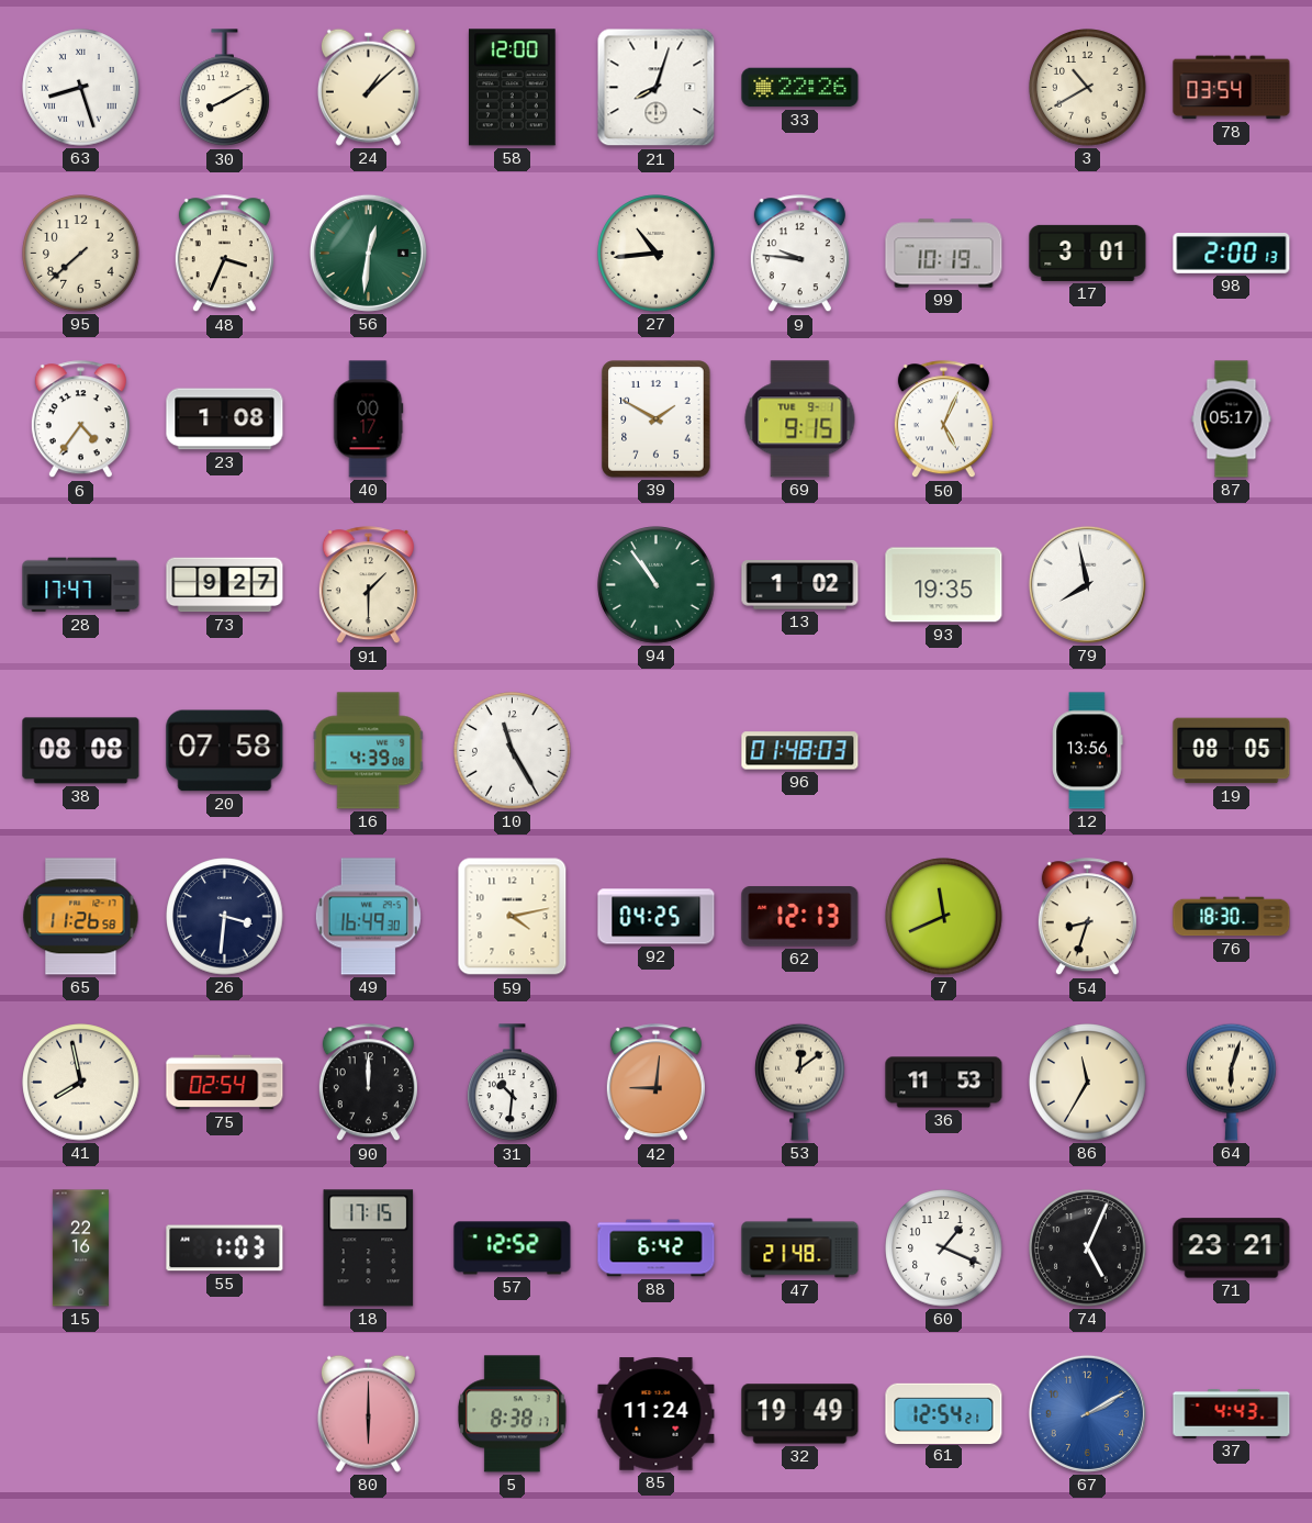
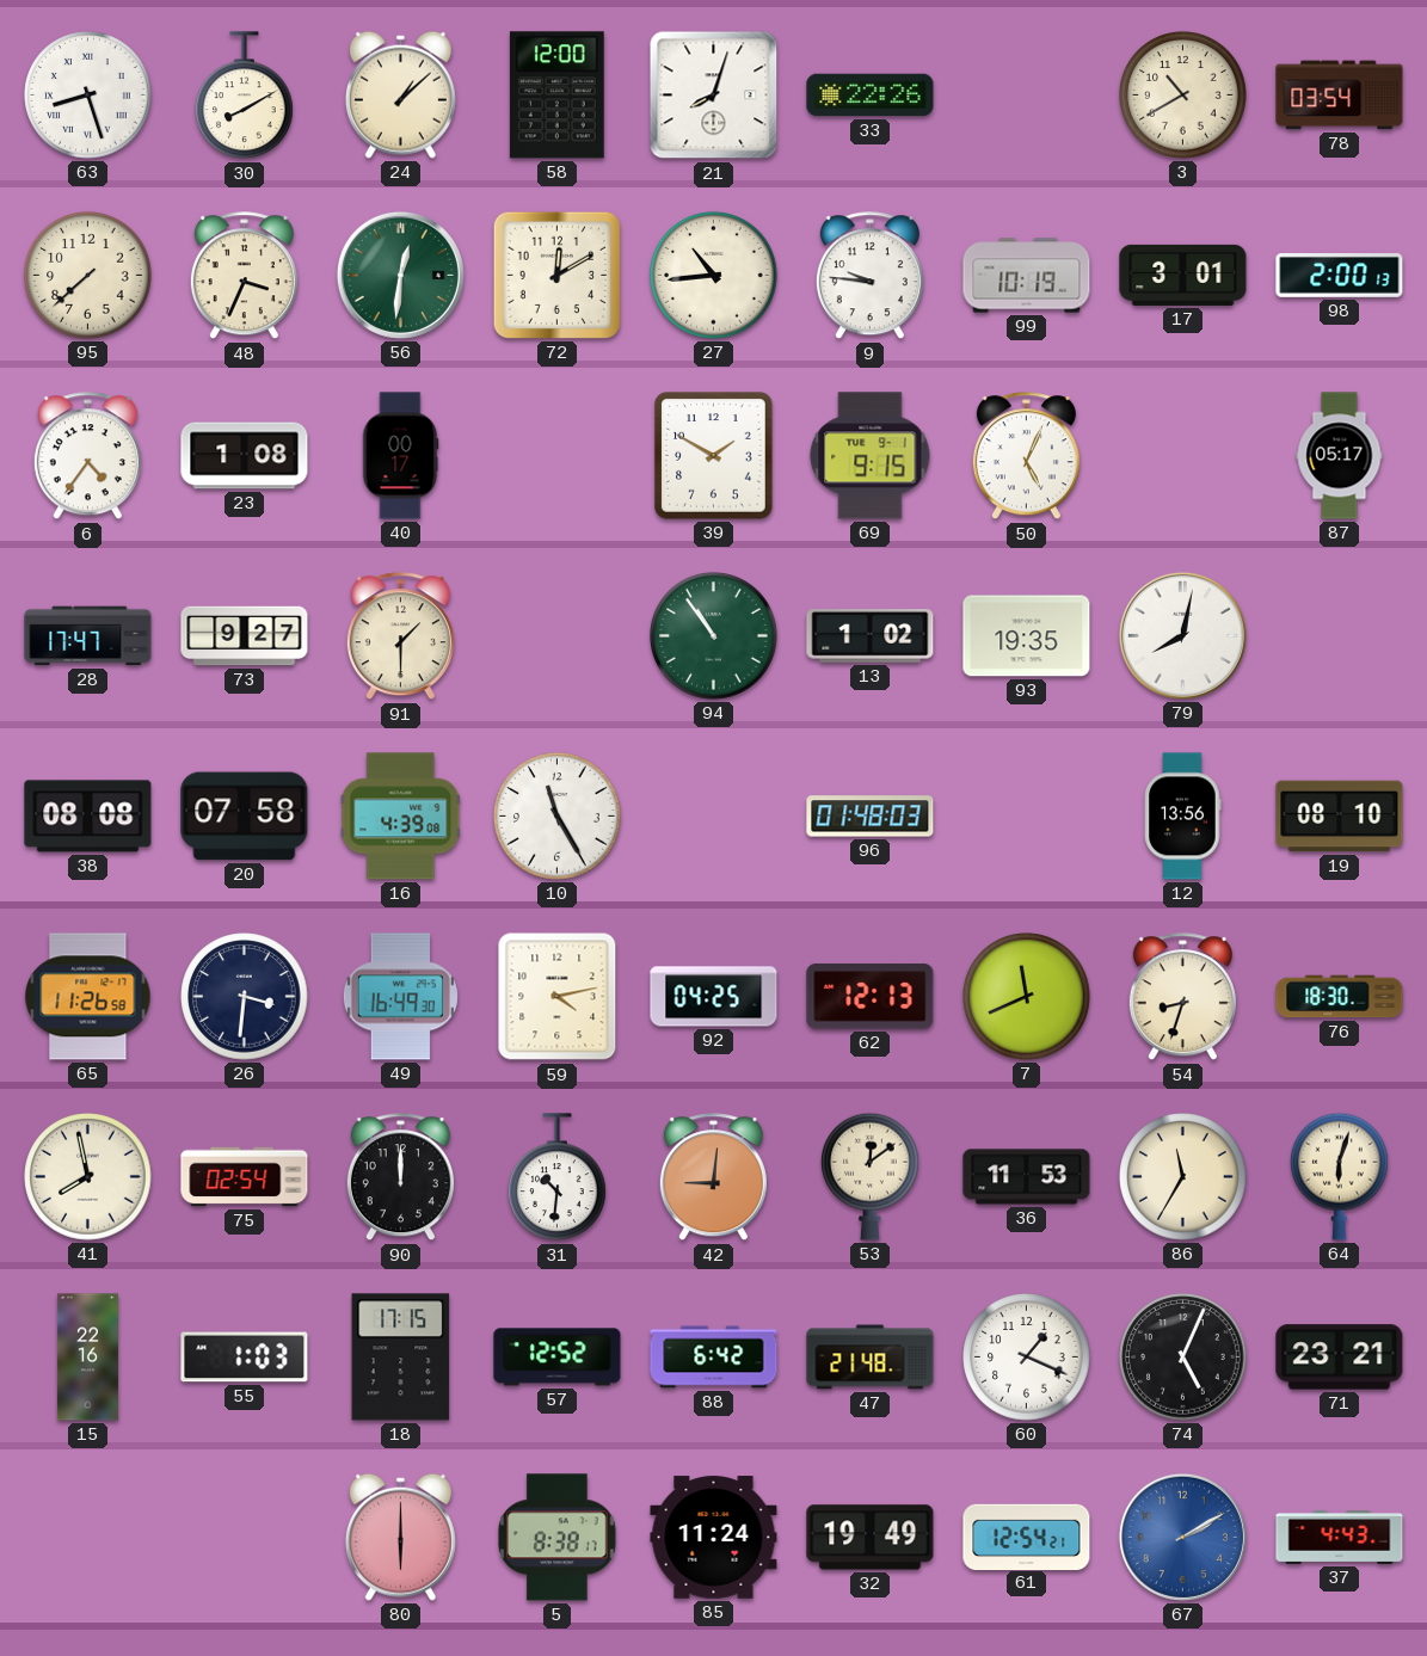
72: none -> 12:10
79: 7:58 -> 8:02
19: 08:05 -> 08:10
